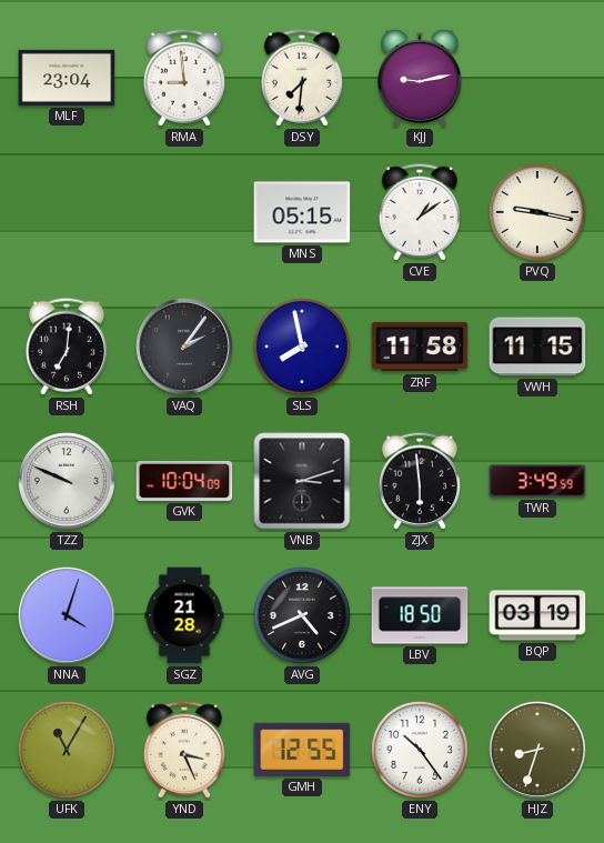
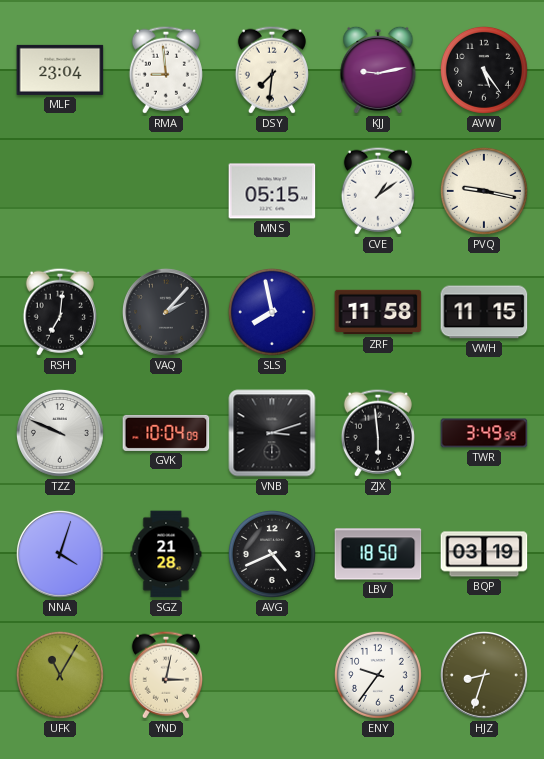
AVW: none -> 5:24
VAQ: 2:06 -> 2:07
YND: 3:26 -> 3:02
GMH: 12:55 -> none
ENY: 10:24 -> 9:36
